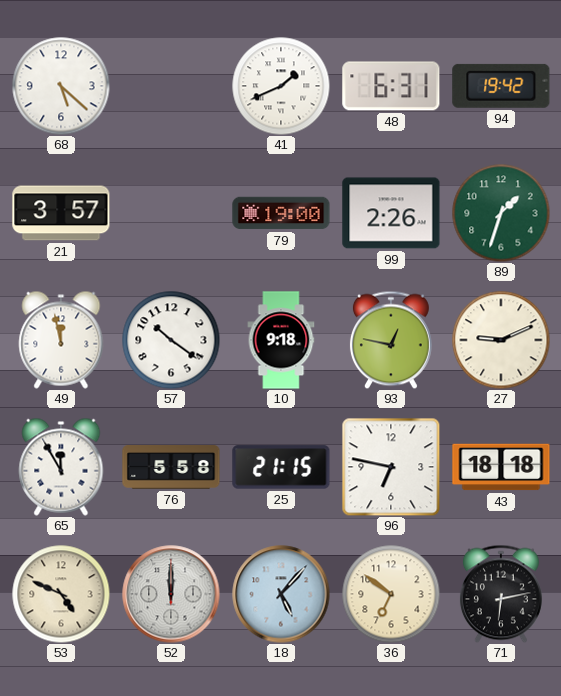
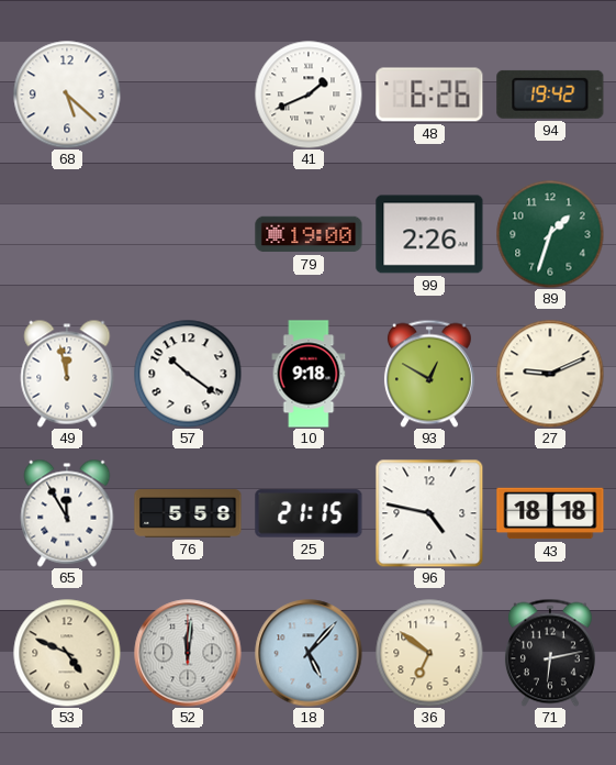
48: 6:31 -> 6:26
21: 3:57 -> none
93: 12:47 -> 12:50
96: 6:47 -> 4:47
52: 12:00 -> 12:01
